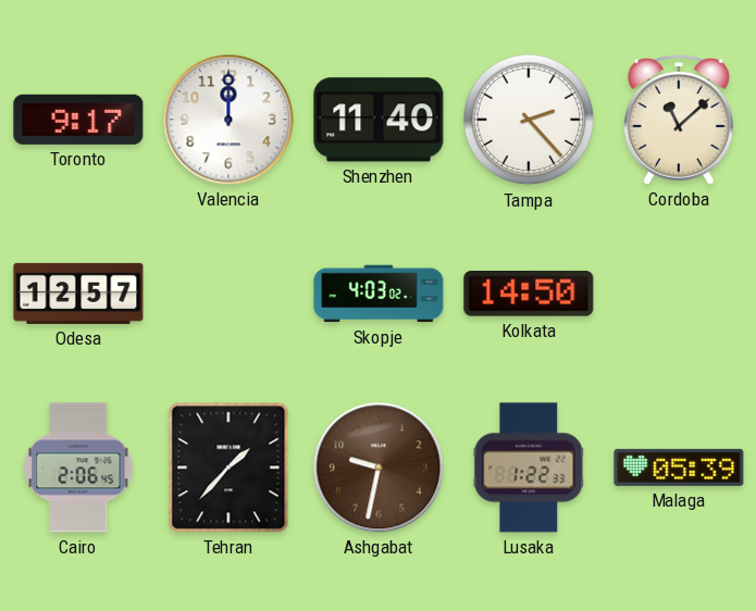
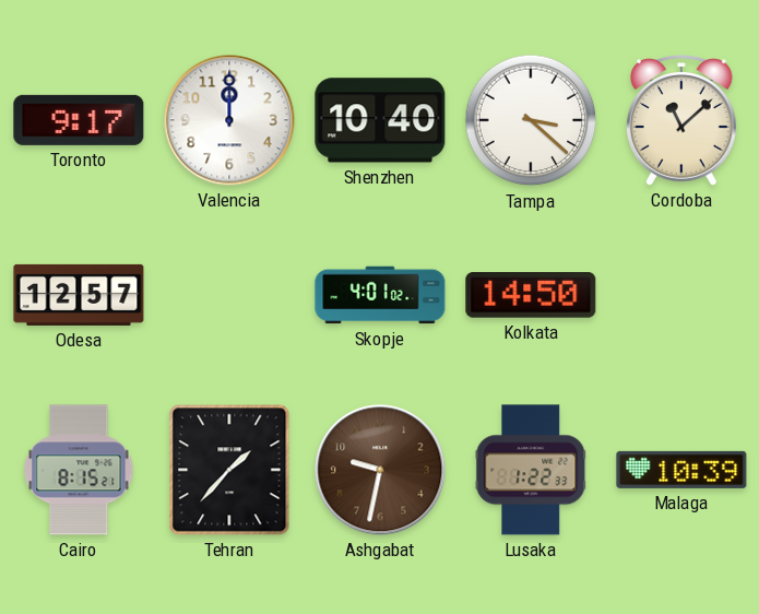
Shenzhen: 11:40 -> 10:40
Tampa: 2:23 -> 3:22
Skopje: 4:03 -> 4:01
Cairo: 2:06 -> 8:15
Malaga: 05:39 -> 10:39
